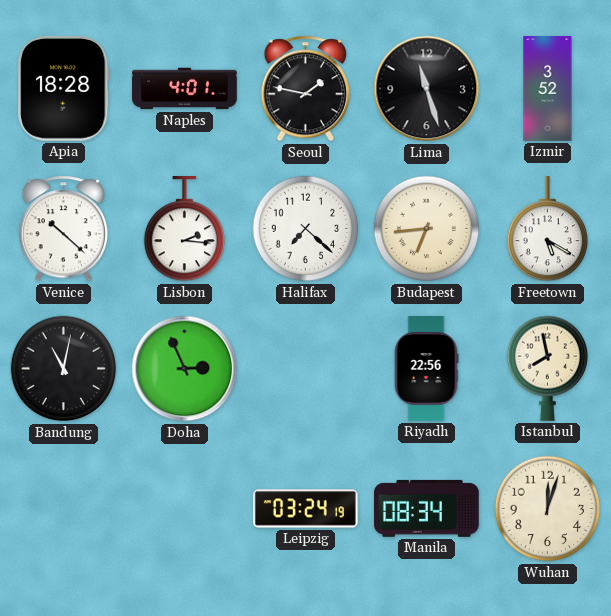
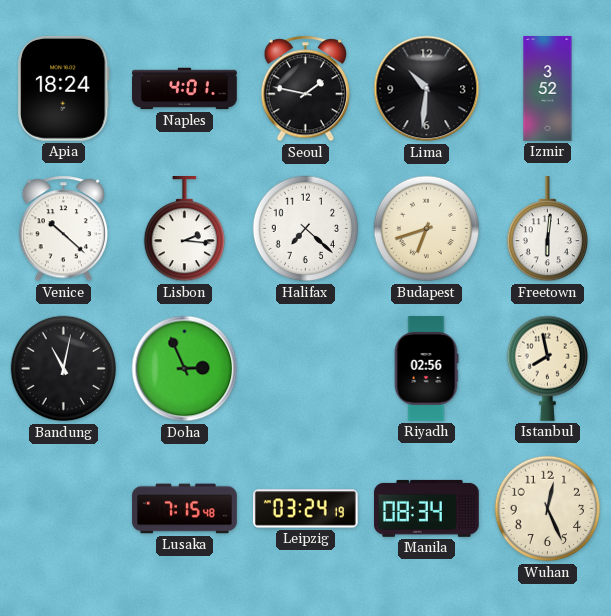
Apia: 18:28 -> 18:24
Lima: 11:27 -> 10:31
Budapest: 6:44 -> 6:42
Freetown: 5:20 -> 6:01
Riyadh: 22:56 -> 02:56
Lusaka: none -> 7:15
Wuhan: 12:03 -> 12:26
